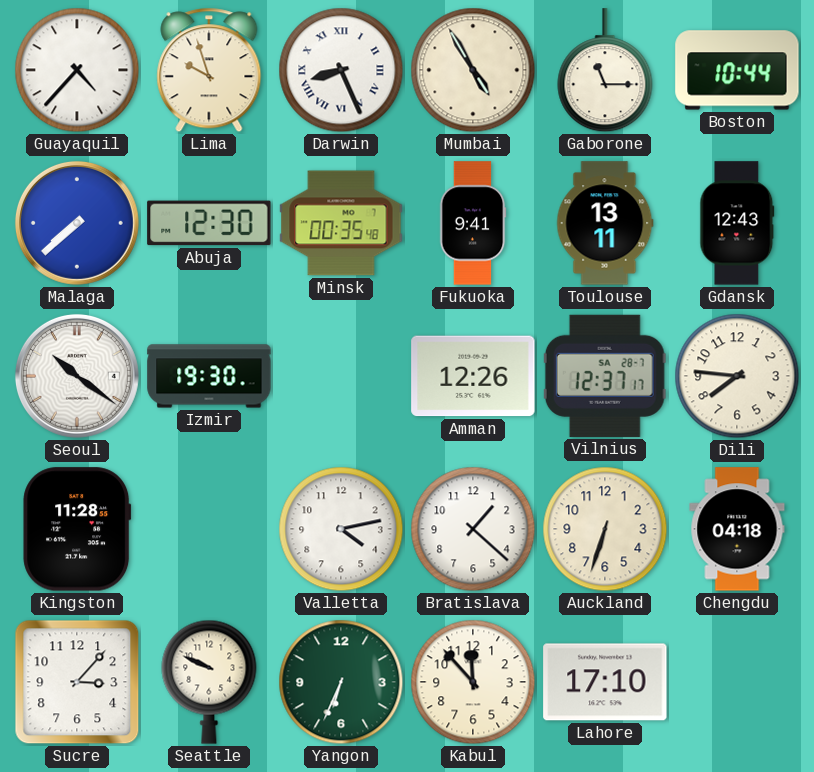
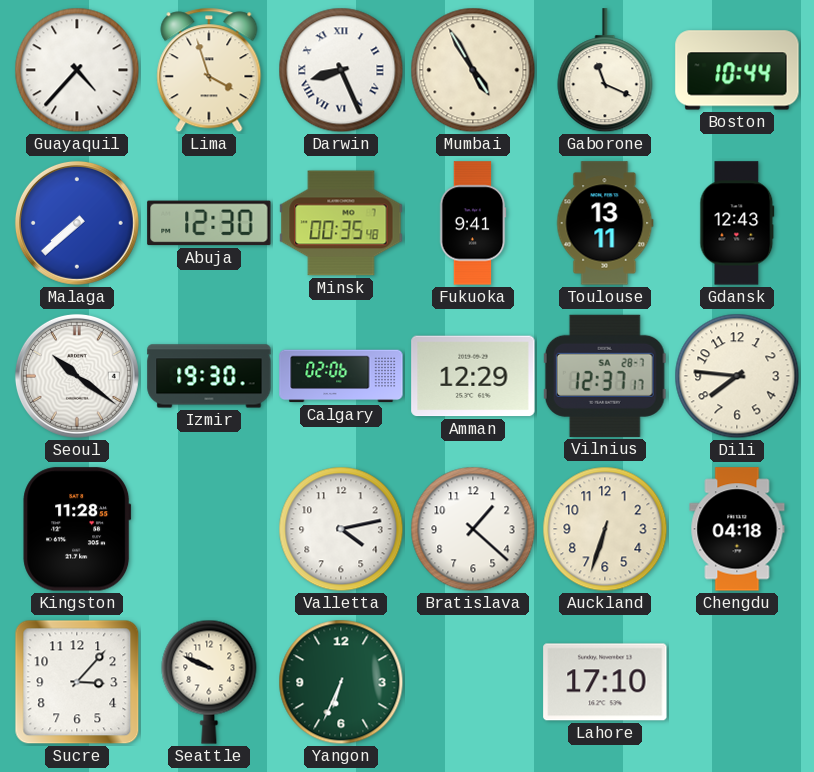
Lima: 9:57 -> 3:57
Gaborone: 11:15 -> 11:19
Calgary: none -> 02:06
Amman: 12:26 -> 12:29
Kabul: 11:53 -> none
